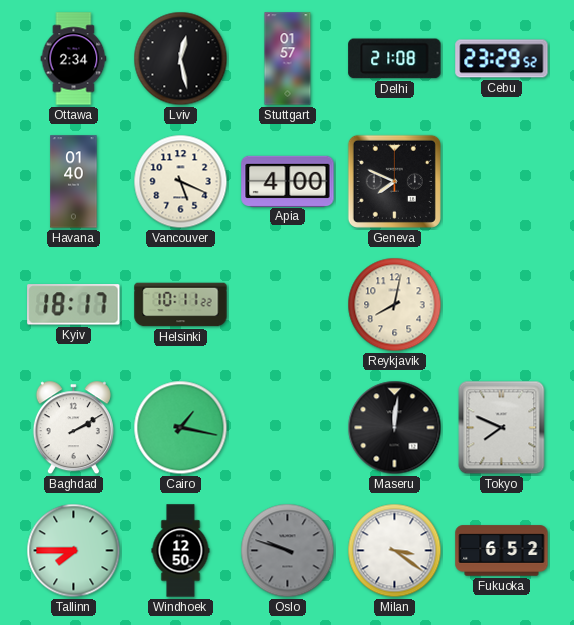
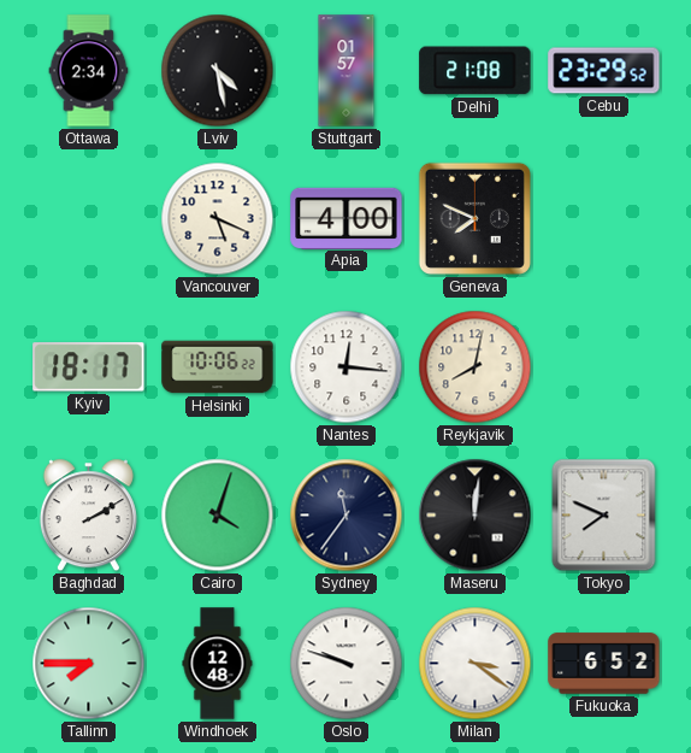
Lviv: 12:28 -> 4:28
Havana: 01:40 -> none
Helsinki: 10:11 -> 10:06
Nantes: none -> 12:16
Cairo: 1:17 -> 4:03
Sydney: none -> 11:36
Windhoek: 12:50 -> 12:48
Oslo dial: grey -> white
